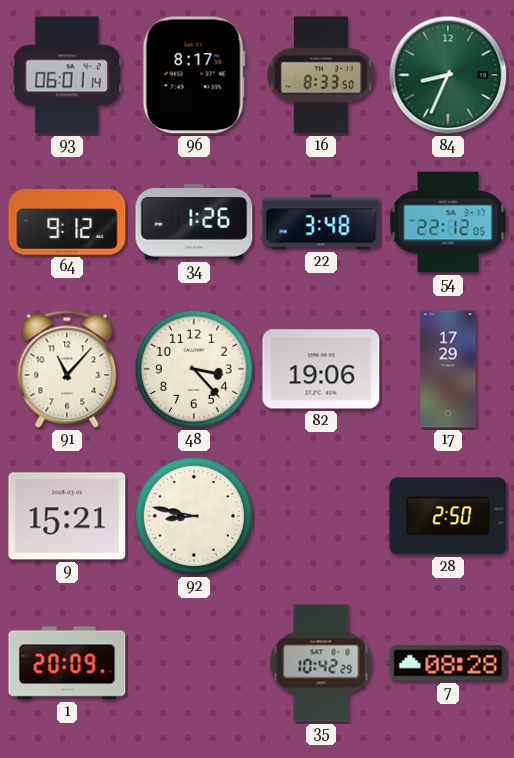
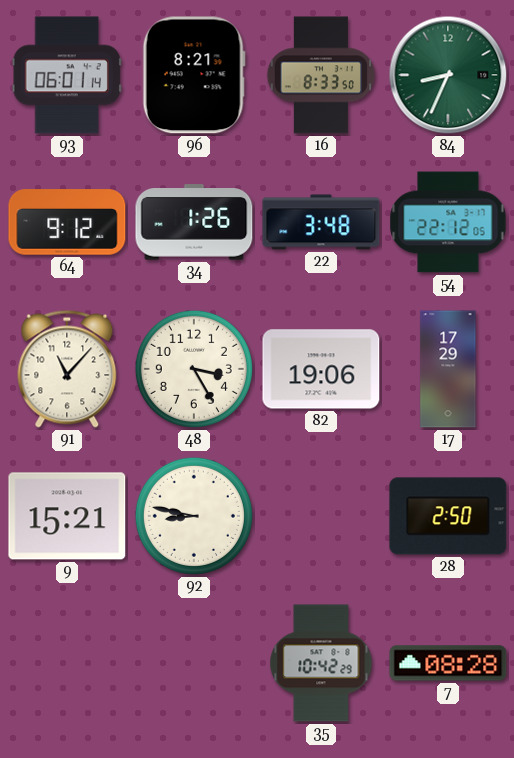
96: 8:17 -> 8:21
48: 3:23 -> 3:25
1: 20:09 -> none
